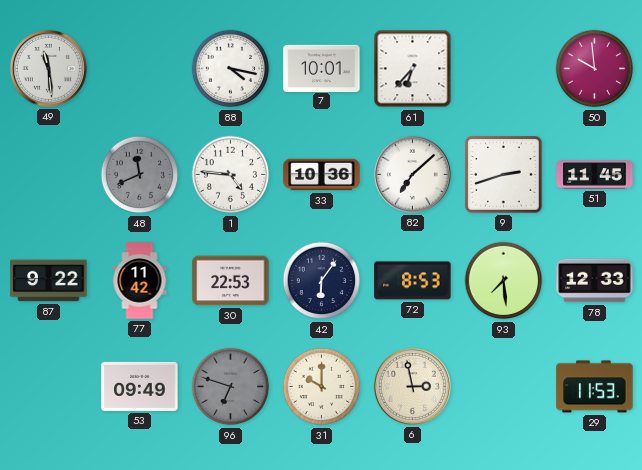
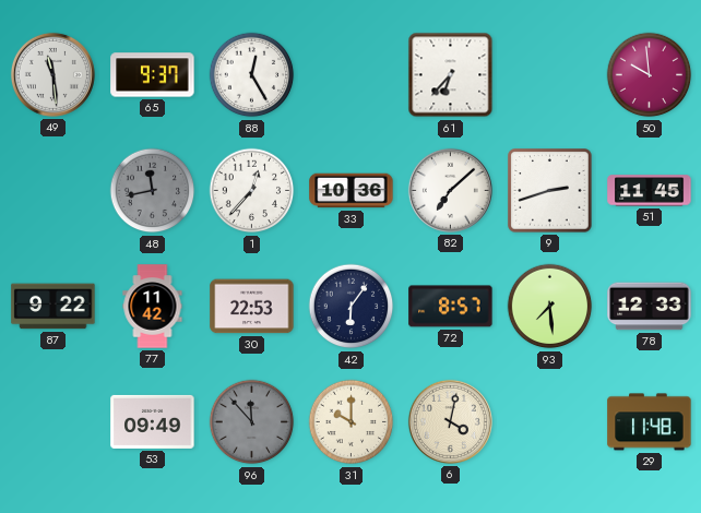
65: none -> 9:37
88: 4:17 -> 12:25
7: 10:01 -> none
48: 11:41 -> 11:43
1: 4:46 -> 12:37
72: 8:53 -> 8:57
96: 6:48 -> 11:53
6: 2:58 -> 4:02
29: 11:53 -> 11:48
